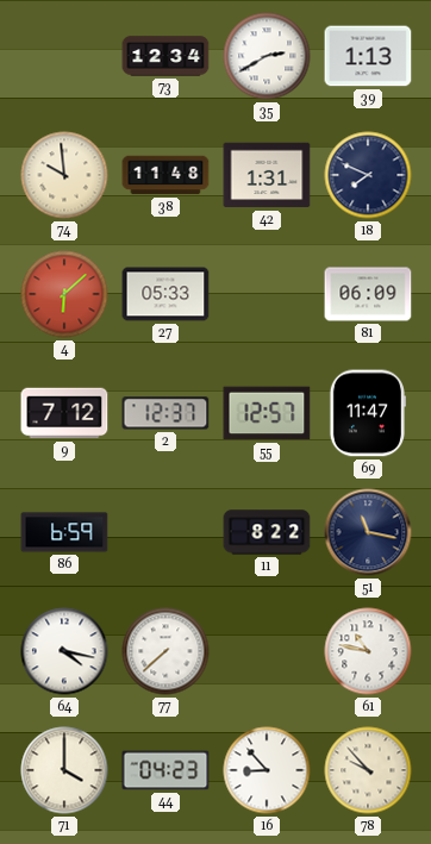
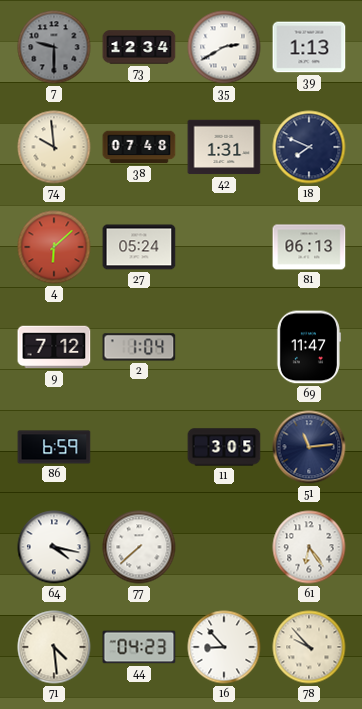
7: none -> 9:30
38: 11:48 -> 07:48
27: 05:33 -> 05:24
81: 06:09 -> 06:13
2: 12:37 -> 1:04
55: 12:57 -> none
11: 8:22 -> 3:05
51: 11:17 -> 11:14
61: 10:47 -> 6:24
71: 4:00 -> 4:29
